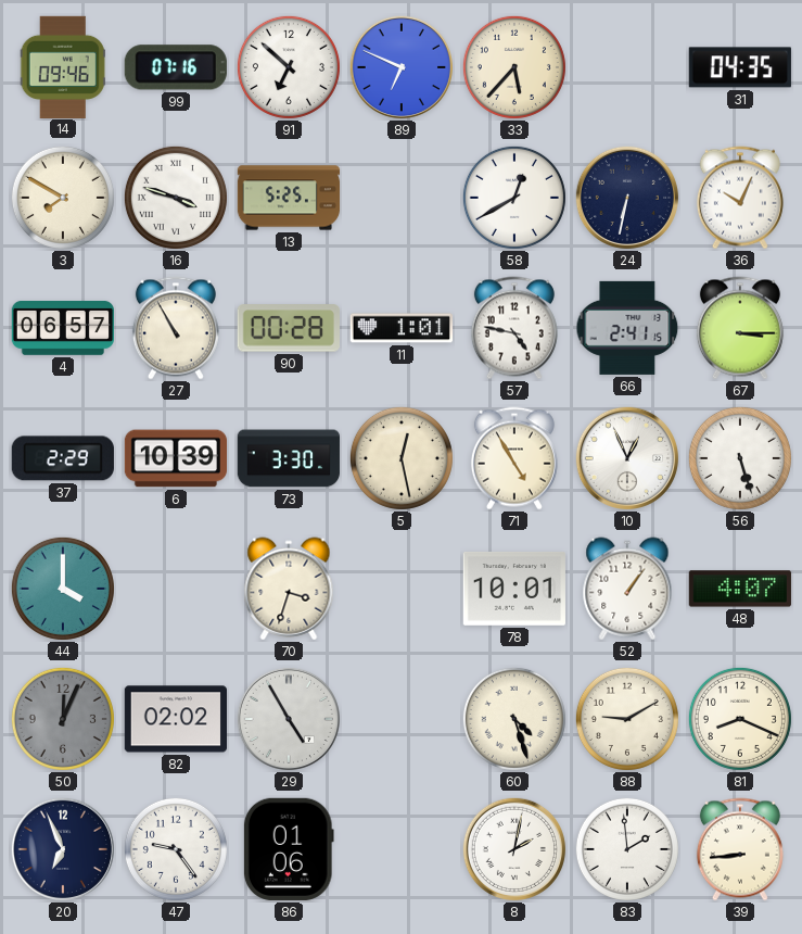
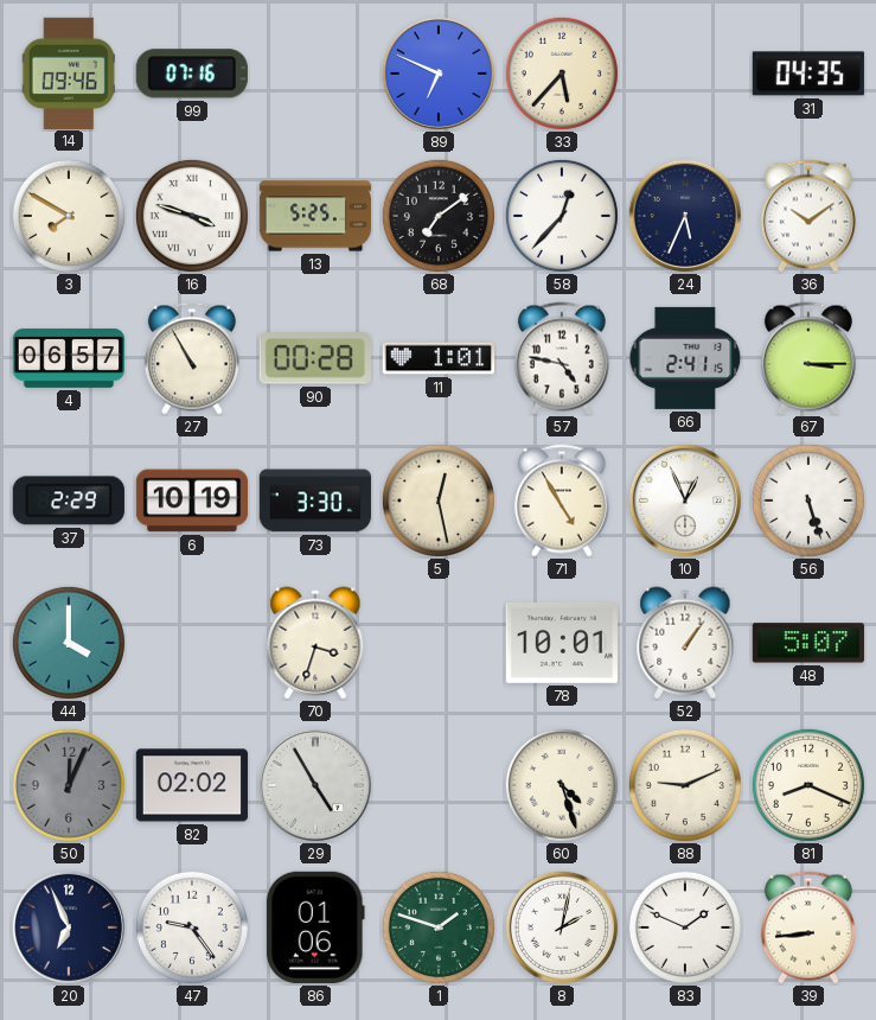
91: 6:52 -> none
68: none -> 7:09
58: 12:40 -> 12:37
24: 6:32 -> 5:34
36: 10:04 -> 10:09
6: 10:39 -> 10:19
48: 4:07 -> 5:07
88: 9:10 -> 9:11
1: none -> 1:48
83: 1:59 -> 1:49
